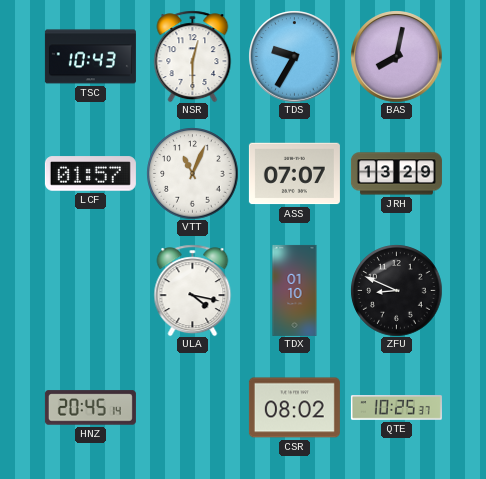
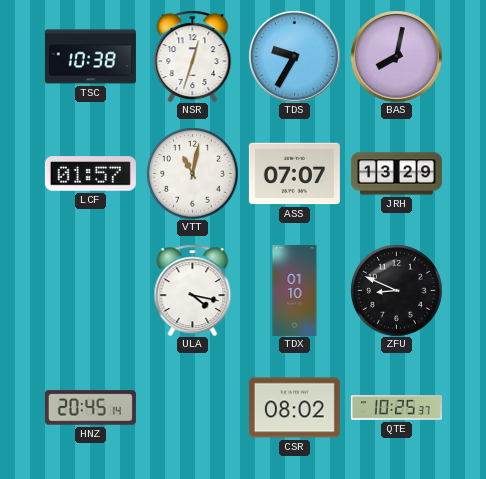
TSC: 10:43 -> 10:38
NSR: 12:30 -> 12:33
VTT: 11:04 -> 11:02
